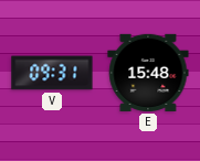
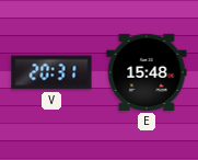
V: 09:31 -> 20:31
